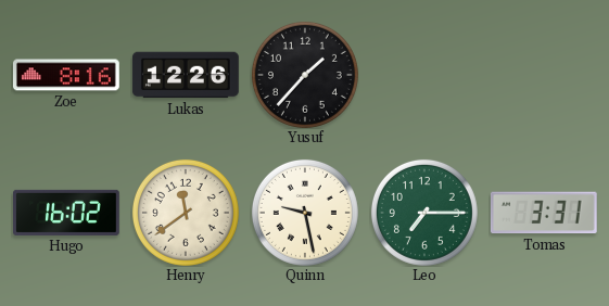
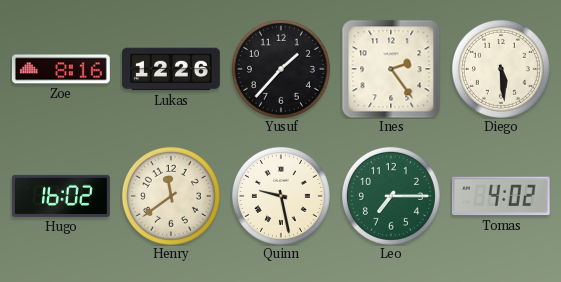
Ines: none -> 2:24
Diego: none -> 5:29
Tomas: 3:31 -> 4:02
